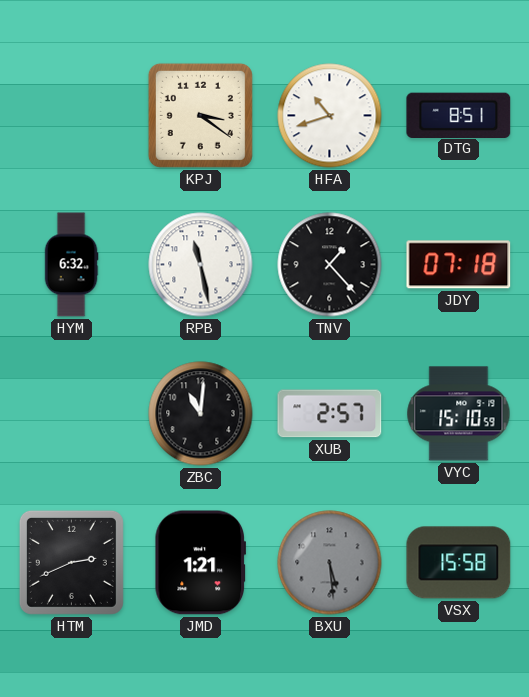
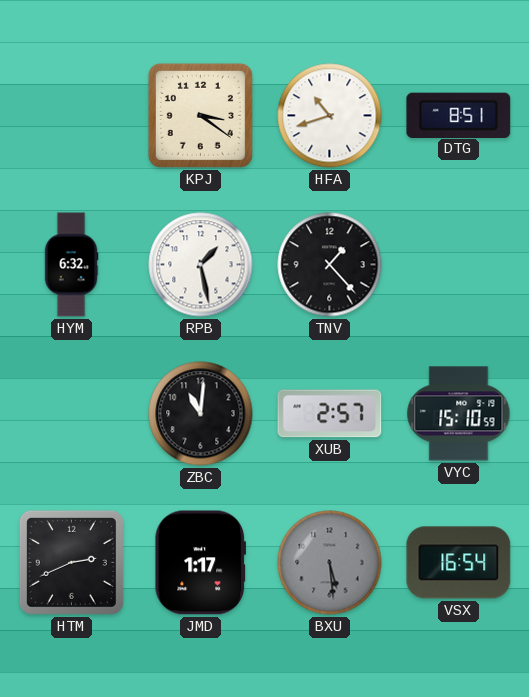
RPB: 11:28 -> 1:28
JDY: 07:18 -> none
JMD: 1:21 -> 1:17
VSX: 15:58 -> 16:54
